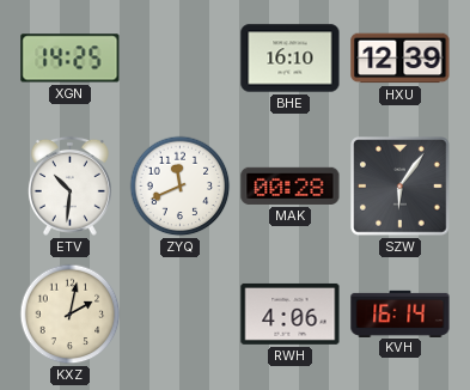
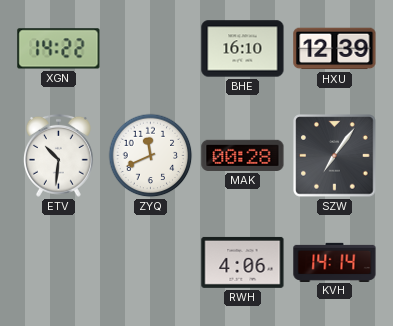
XGN: 14:25 -> 14:22
SZW: 6:06 -> 7:06
KXZ: 2:02 -> none
KVH: 16:14 -> 14:14
